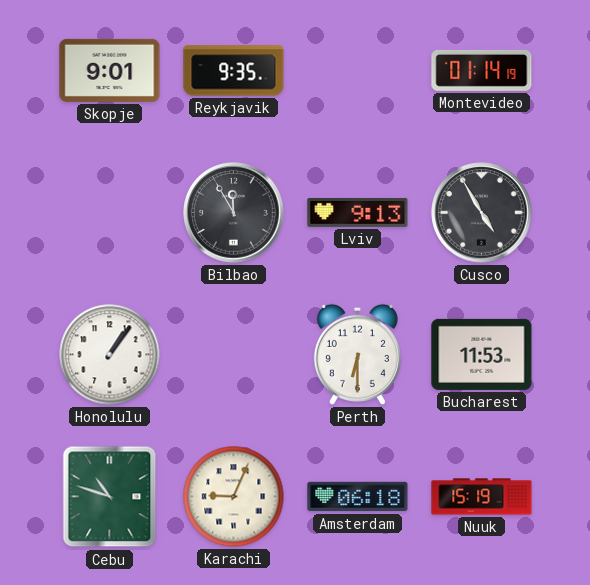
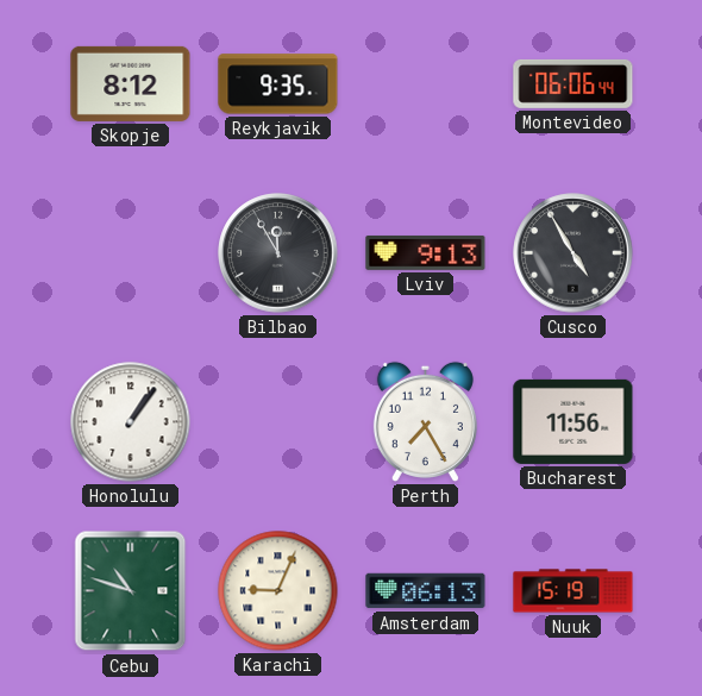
Skopje: 9:01 -> 8:12
Montevideo: 01:14 -> 06:06
Perth: 6:30 -> 7:25
Bucharest: 11:53 -> 11:56
Amsterdam: 06:18 -> 06:13
